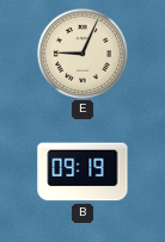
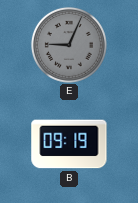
E dial: cream -> grey
